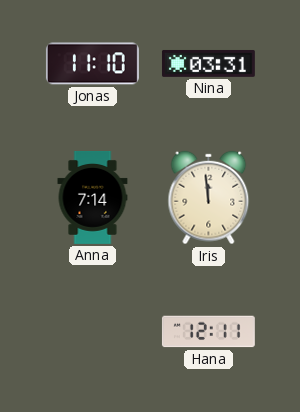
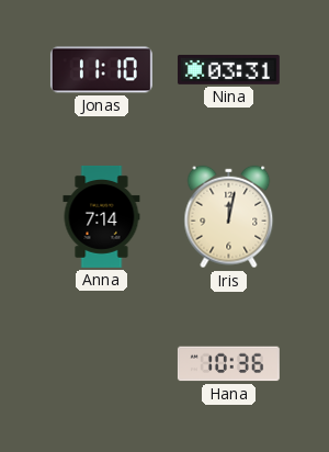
Iris: 11:59 -> 12:02
Hana: 12:11 -> 10:36
